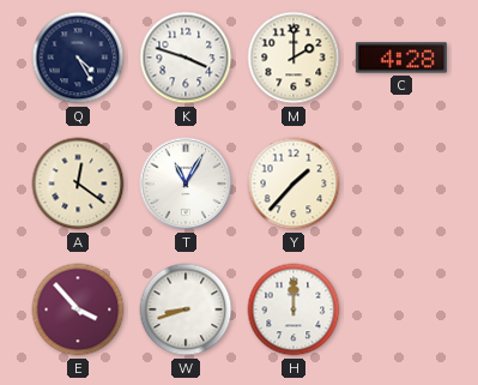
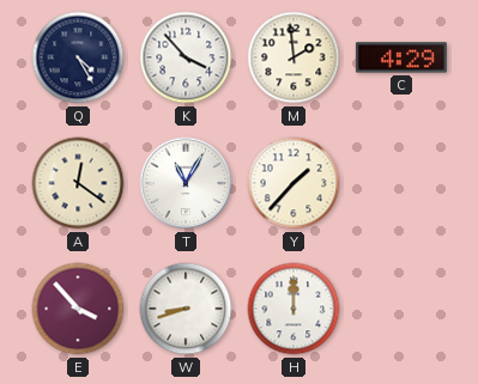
K: 3:48 -> 3:53
M: 2:00 -> 1:59
C: 4:28 -> 4:29
